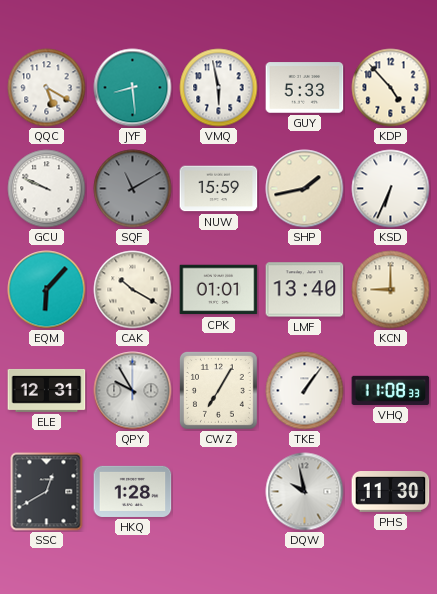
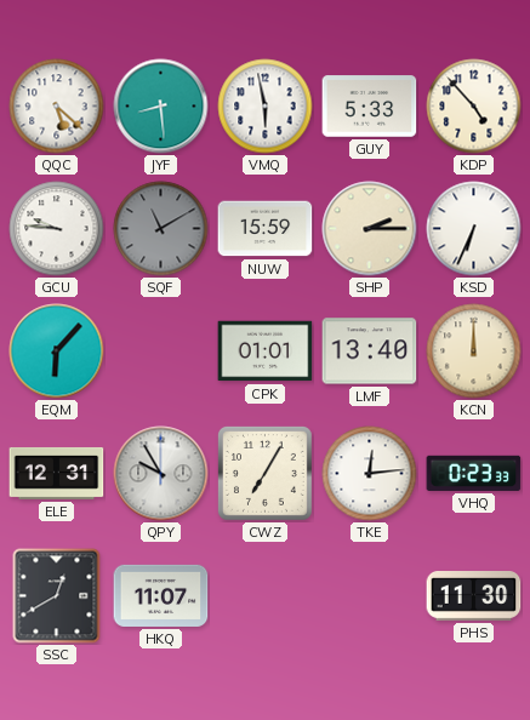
QQC: 5:20 -> 5:22
GCU: 9:49 -> 9:46
SHP: 1:43 -> 2:15
CAK: 10:20 -> none
KCN: 9:00 -> 12:00
TKE: 1:06 -> 12:14
VHQ: 11:08 -> 0:23
HKQ: 1:28 -> 11:07
DQW: 9:58 -> none
